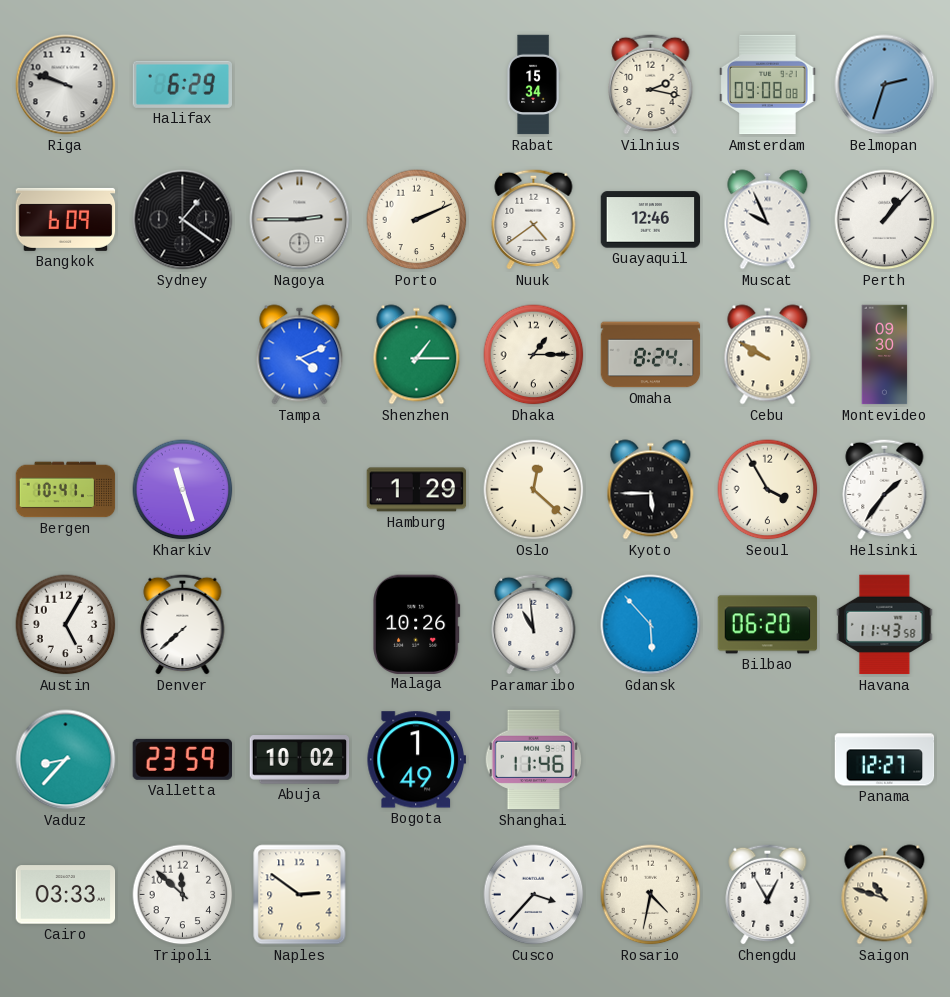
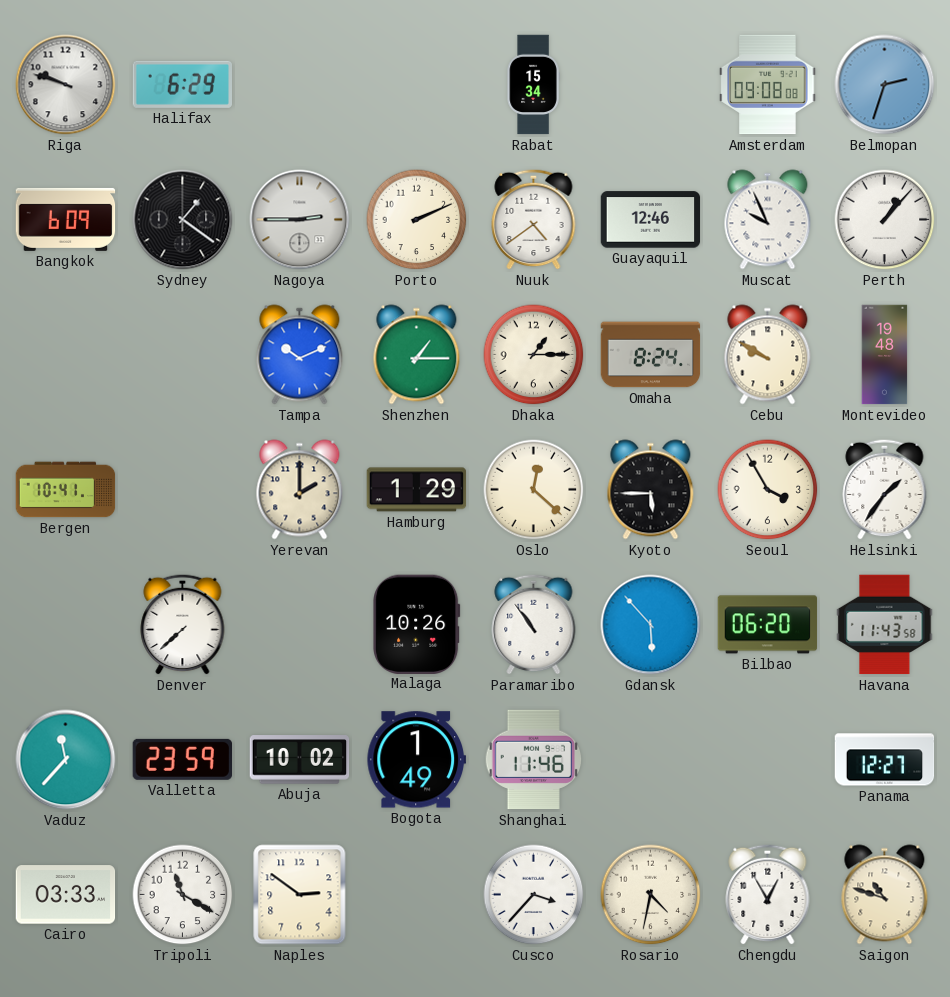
Vilnius: 2:17 -> none
Tampa: 4:11 -> 10:11
Montevideo: 09:30 -> 19:48
Kharkiv: 11:27 -> none
Yerevan: none -> 2:00
Austin: 5:05 -> none
Paramaribo: 10:59 -> 10:54
Vaduz: 8:37 -> 11:37
Tripoli: 11:52 -> 11:20
